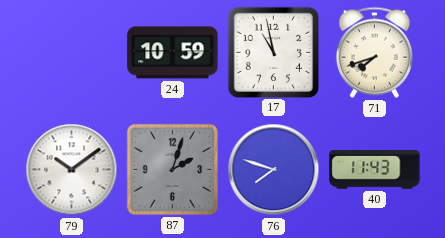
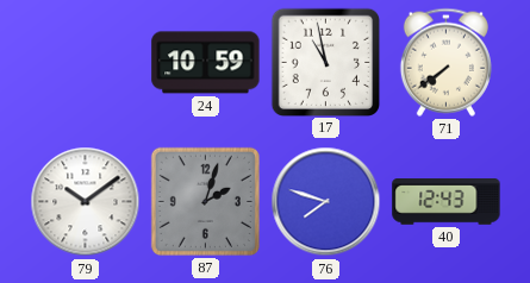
71: 7:42 -> 7:39
40: 11:43 -> 12:43
